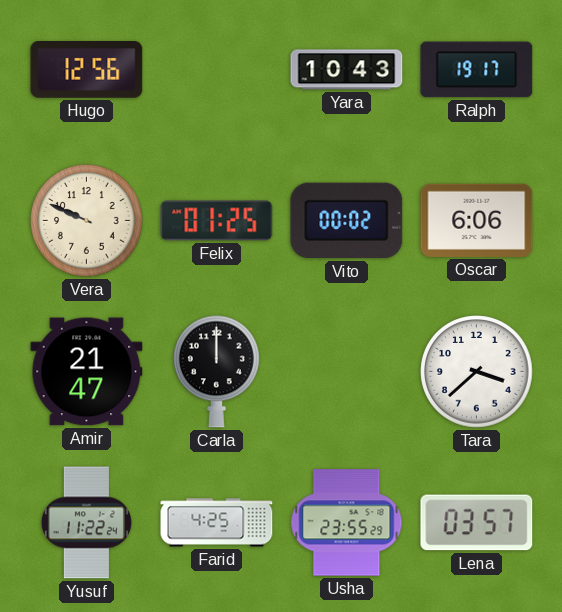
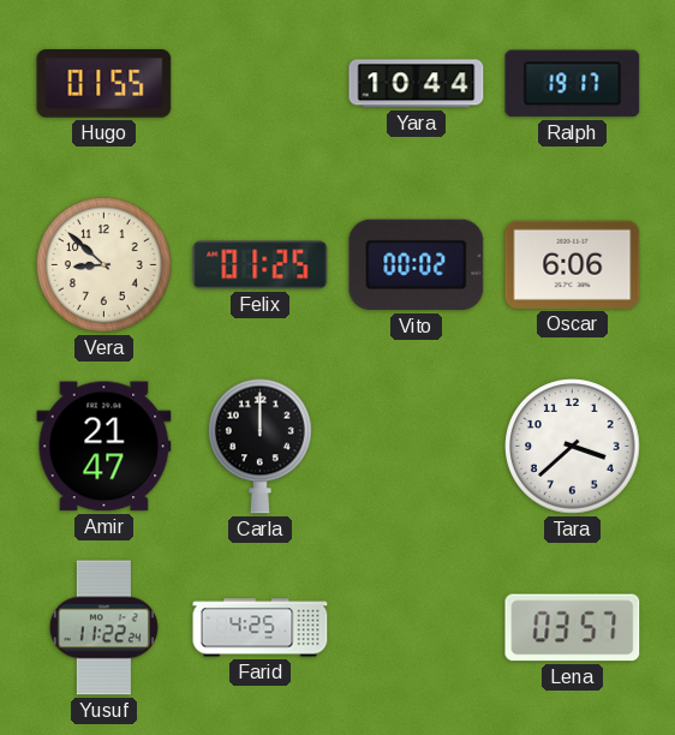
Hugo: 12:56 -> 01:55
Yara: 10:43 -> 10:44
Vera: 9:49 -> 8:52
Usha: 23:55 -> none
